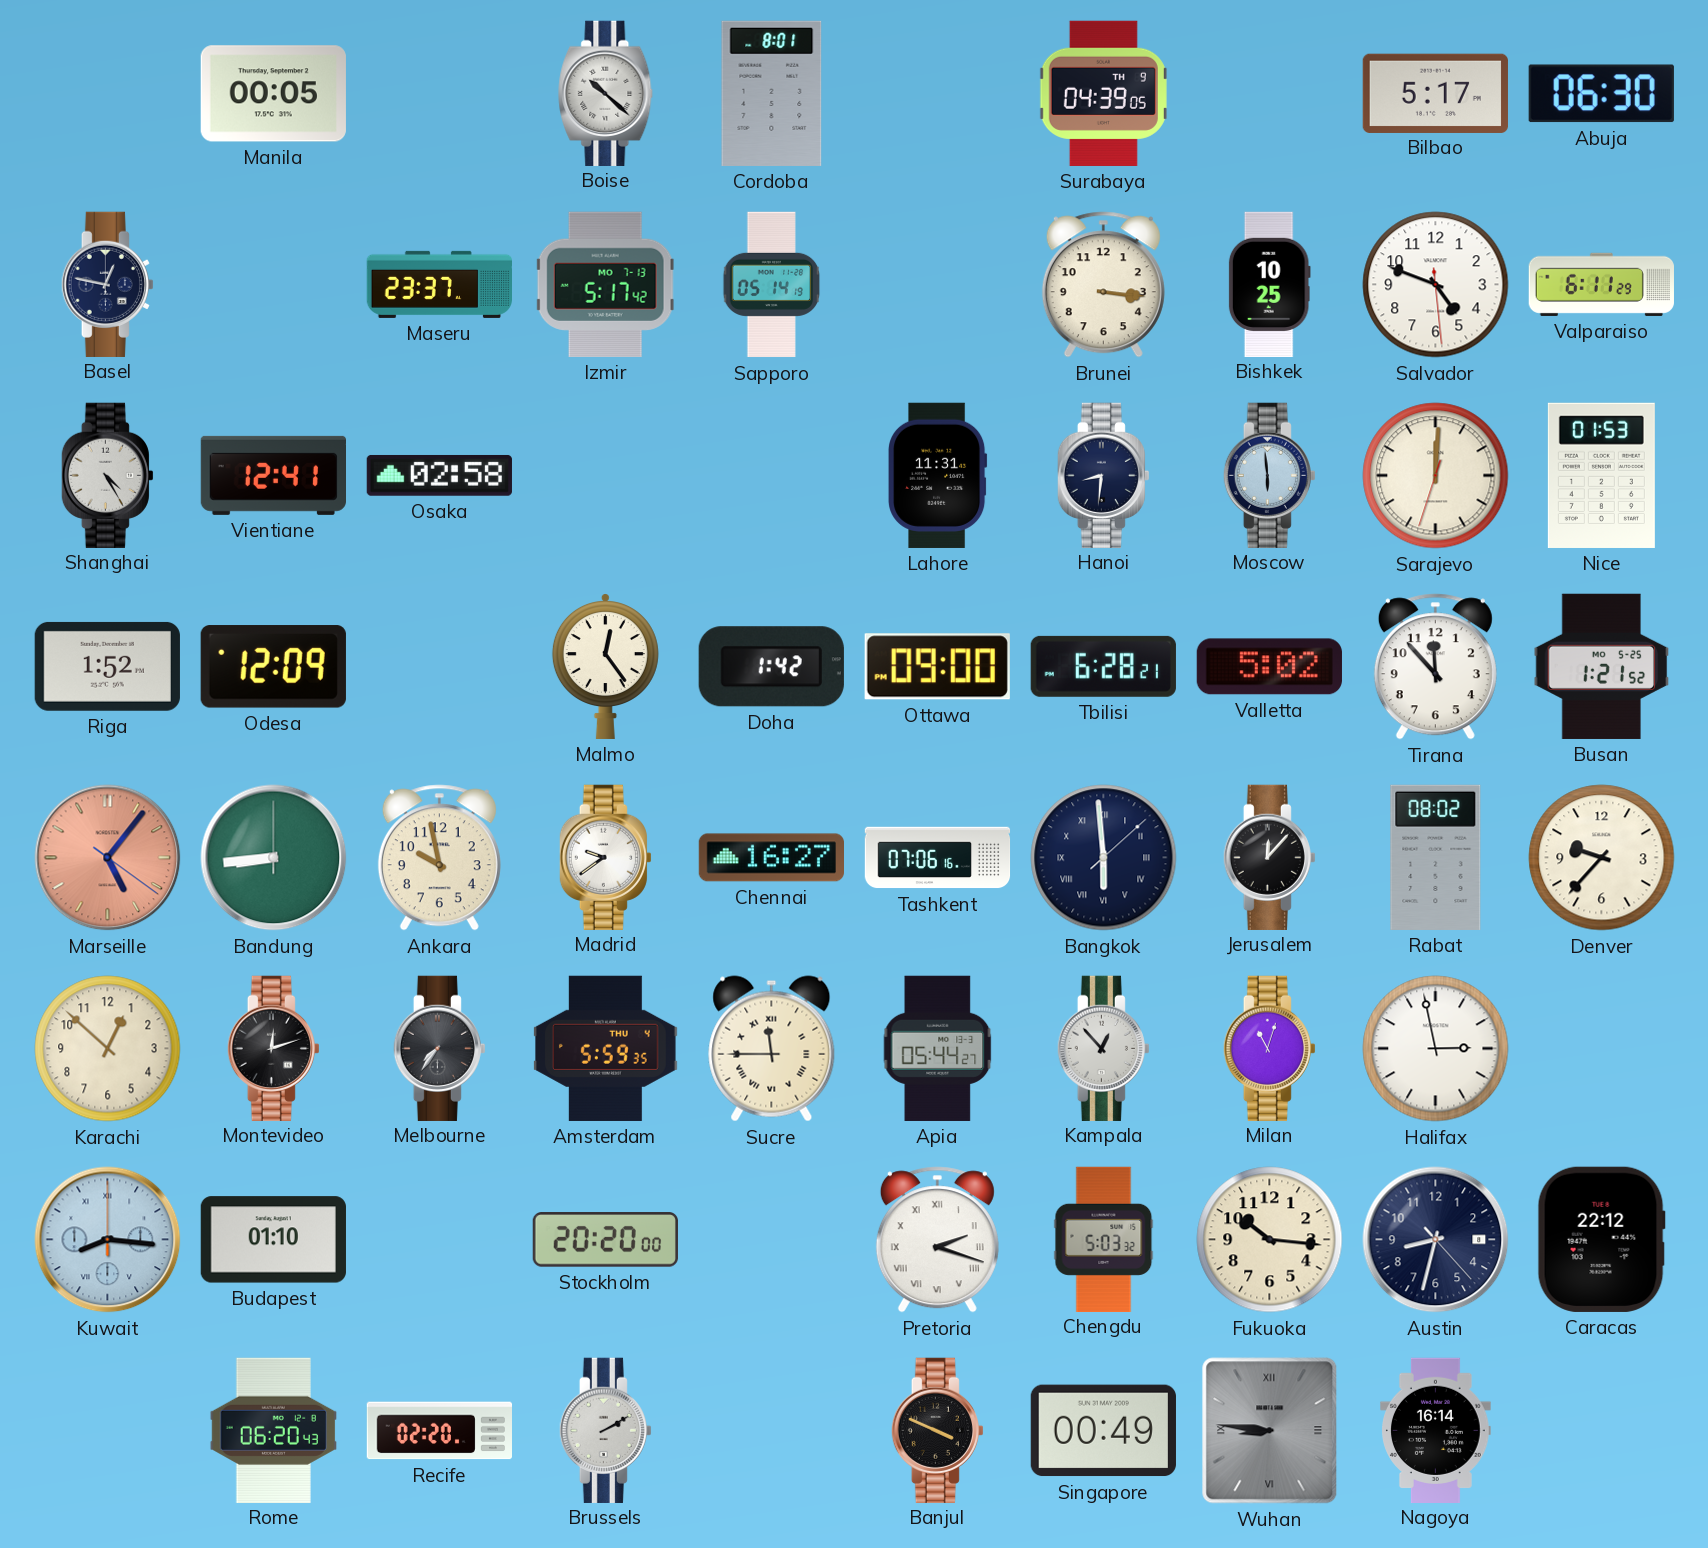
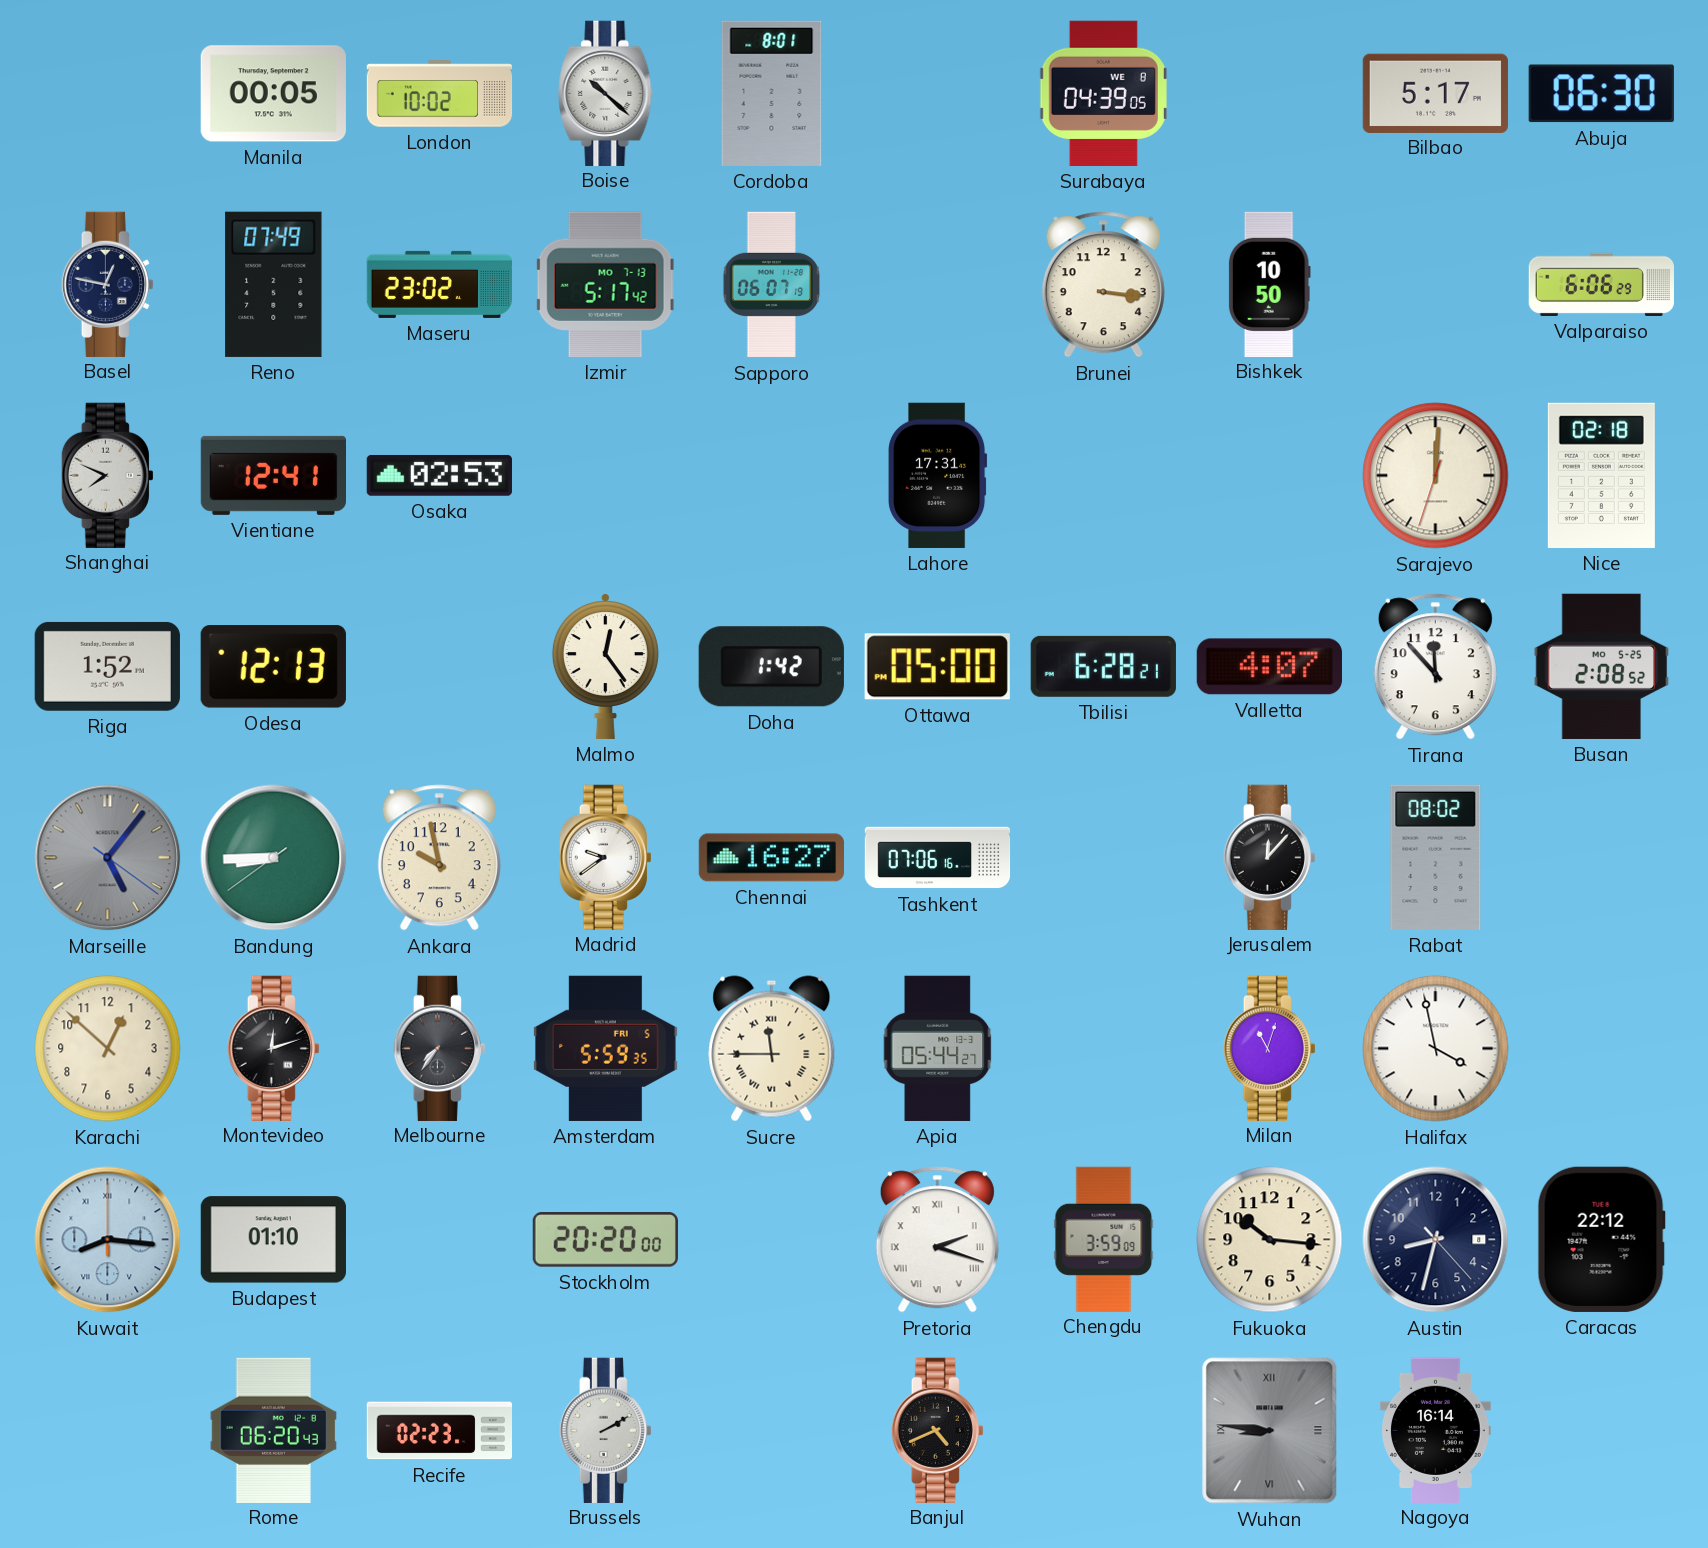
London: none -> 10:02
Surabaya date: TH 9 -> WE 8
Reno: none -> 07:49
Maseru: 23:37 -> 23:02
Sapporo: 05:14 -> 06:07
Bishkek: 10:25 -> 10:50
Salvador: 4:48 -> none
Valparaiso: 6:11 -> 6:06
Shanghai: 4:25 -> 7:49
Osaka: 02:58 -> 02:53
Lahore: 11:31 -> 17:31
Hanoi: 8:31 -> none
Moscow: 5:59 -> none
Nice: 01:53 -> 02:18
Odesa: 12:09 -> 12:13
Ottawa: 09:00 -> 05:00
Valletta: 5:02 -> 4:07
Busan: 1:21 -> 2:08
Marseille dial: salmon -> grey
Bandung: 8:44:00 -> 8:44:39
Bangkok: 5:59 -> none
Denver: 9:37 -> none
Amsterdam date: THU 4 -> FRI 5
Kampala: 12:53 -> none
Halifax: 2:58 -> 3:58
Chengdu: 5:03 -> 3:59
Recife: 02:20 -> 02:23
Banjul: 3:49 -> 4:41
Singapore: 00:49 -> none
